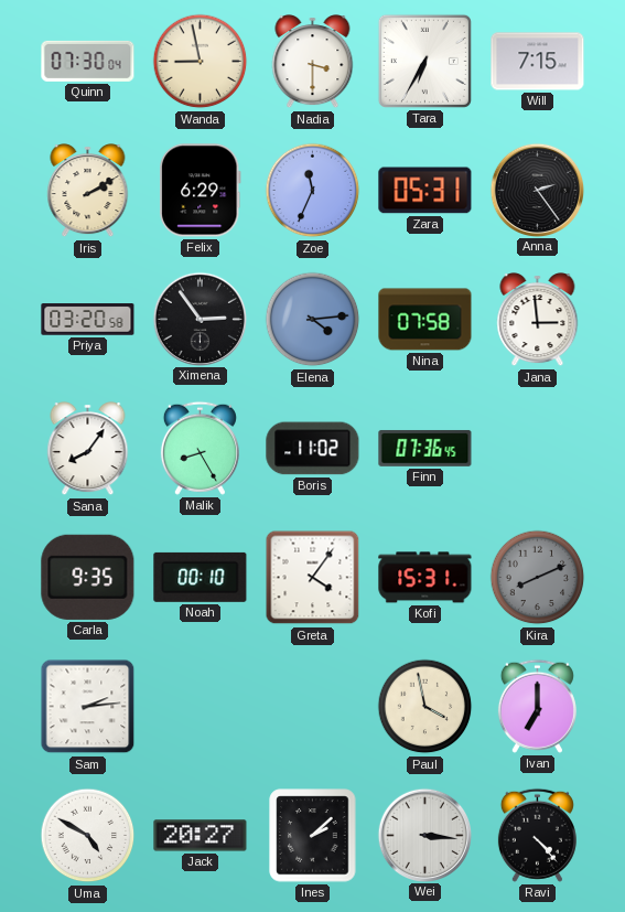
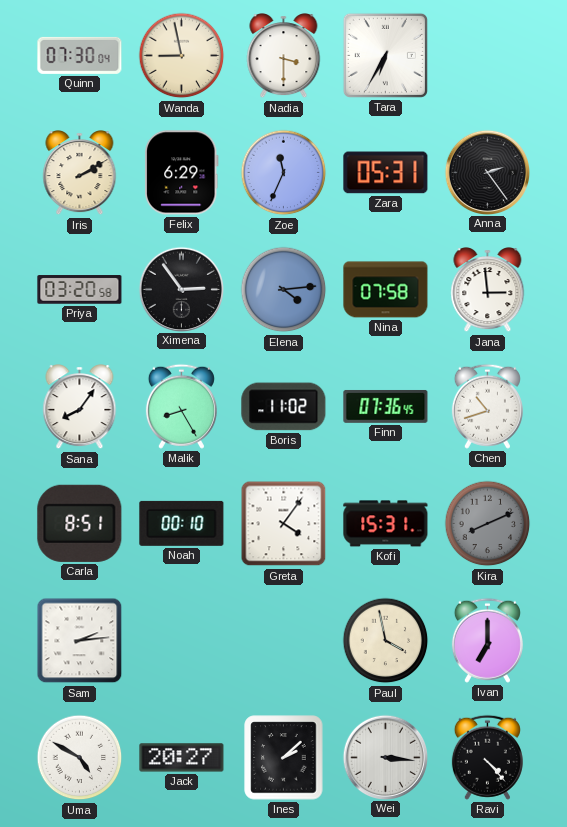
Will: 7:15 -> none
Chen: none -> 10:42
Carla: 9:35 -> 8:51
